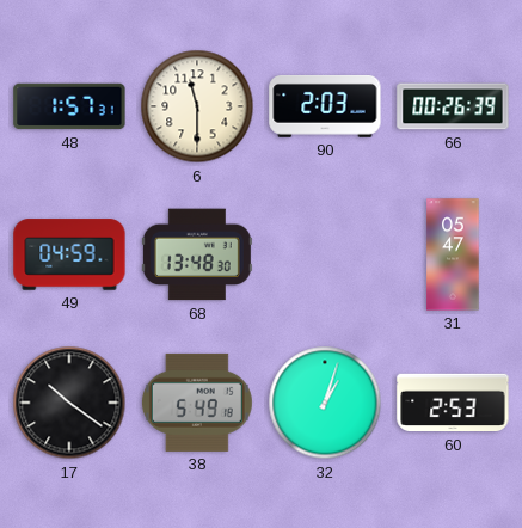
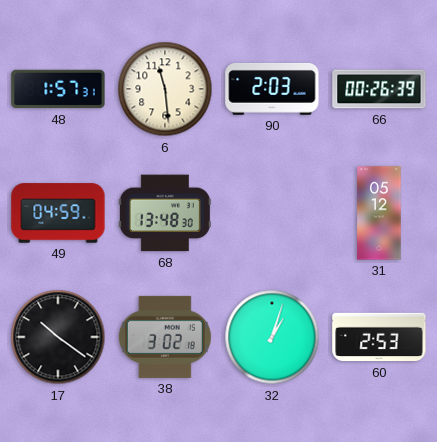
6: 11:30 -> 11:29
31: 05:47 -> 05:12
38: 5:49 -> 3:02
